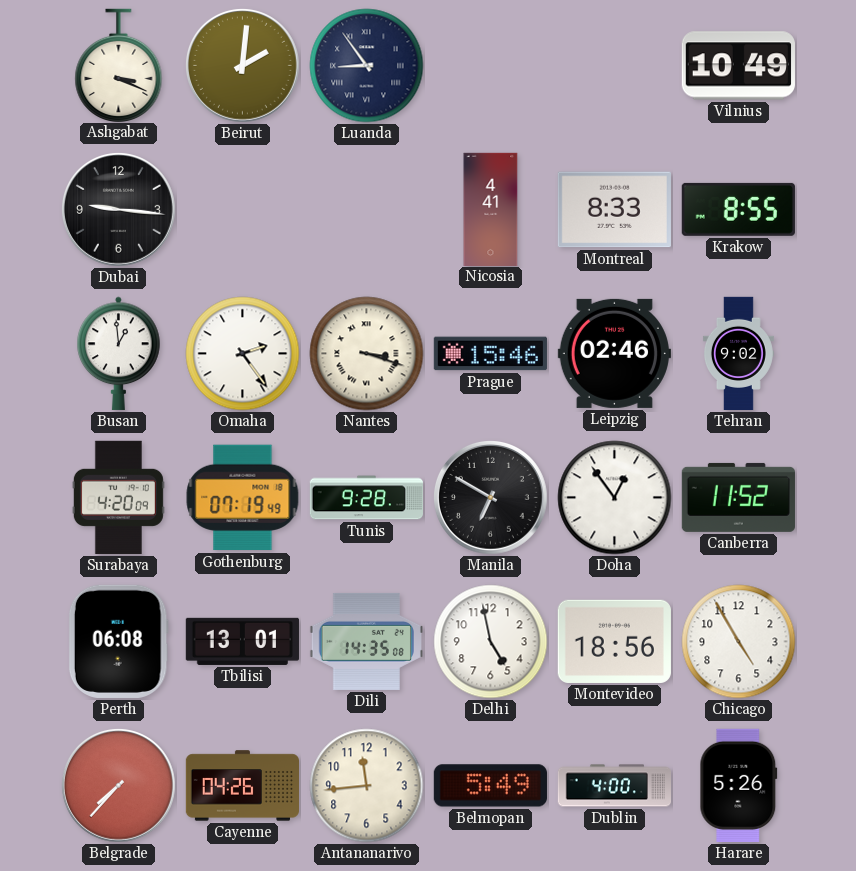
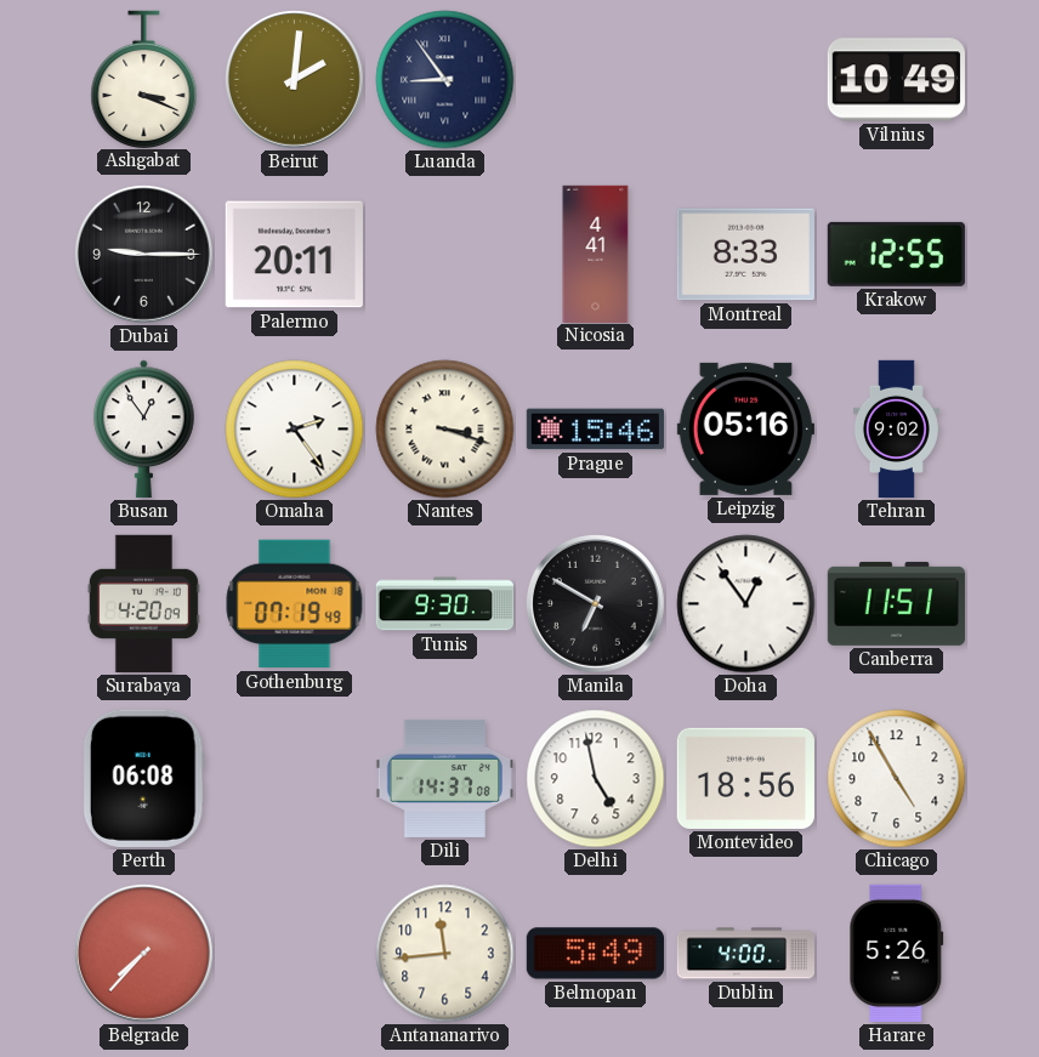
Dubai: 9:16 -> 9:15
Palermo: none -> 20:11
Krakow: 8:55 -> 12:55
Busan: 12:59 -> 12:54
Leipzig: 02:46 -> 05:16
Tunis: 9:28 -> 9:30
Canberra: 11:52 -> 11:51
Tbilisi: 13:01 -> none
Dili: 14:35 -> 14:37
Cayenne: 04:26 -> none
